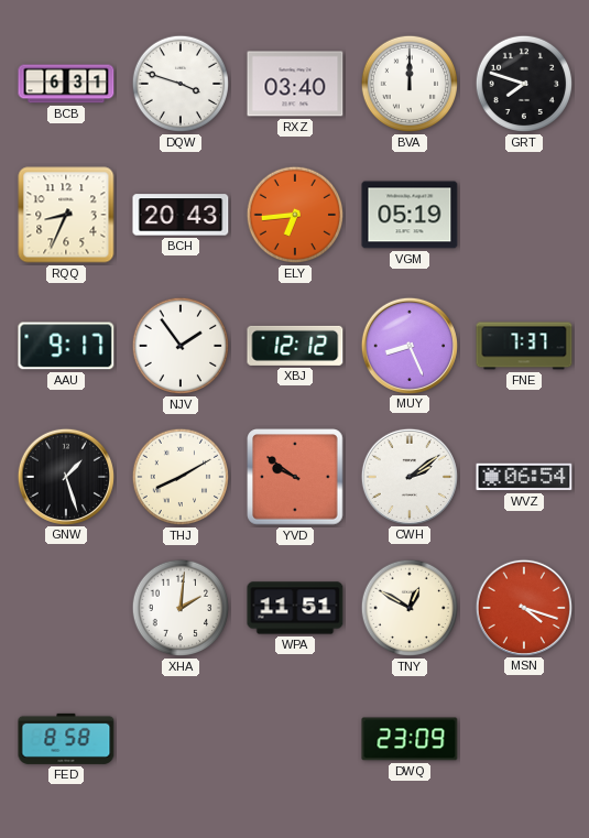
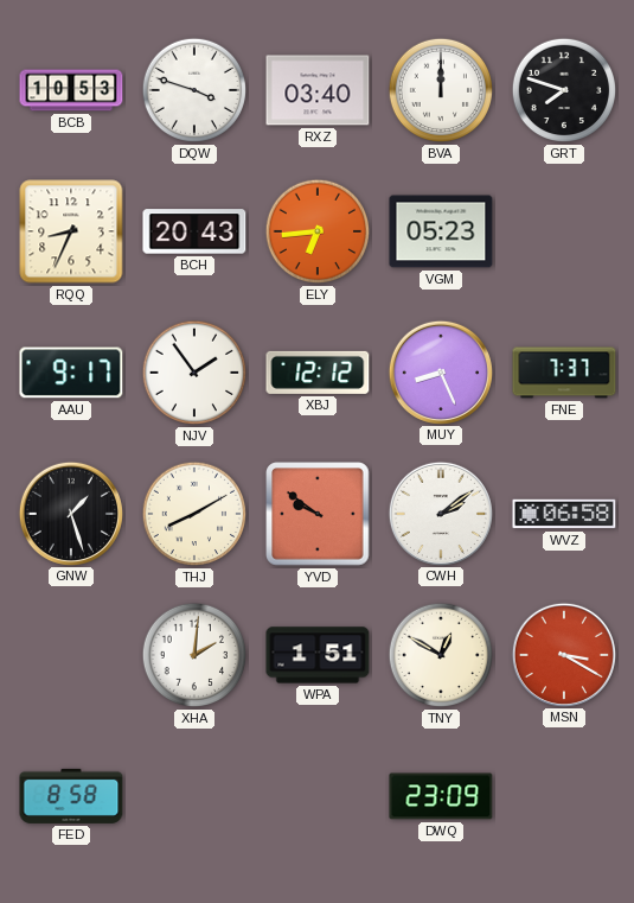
BCB: 6:31 -> 10:53
VGM: 05:19 -> 05:23
WVZ: 06:54 -> 06:58
WPA: 11:51 -> 1:51
MSN: 4:18 -> 3:20
